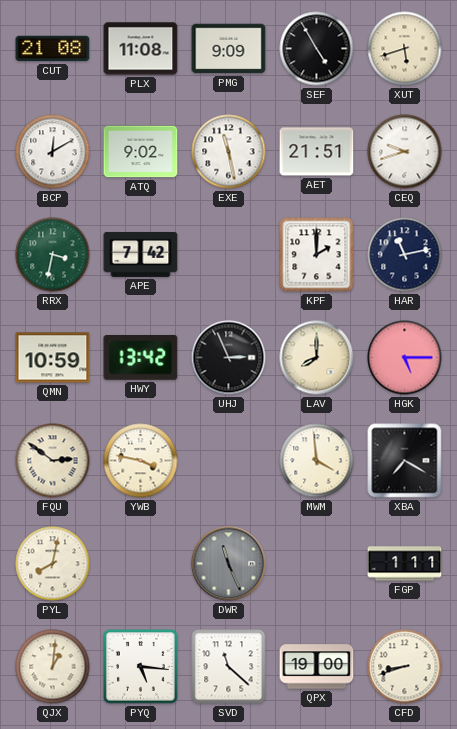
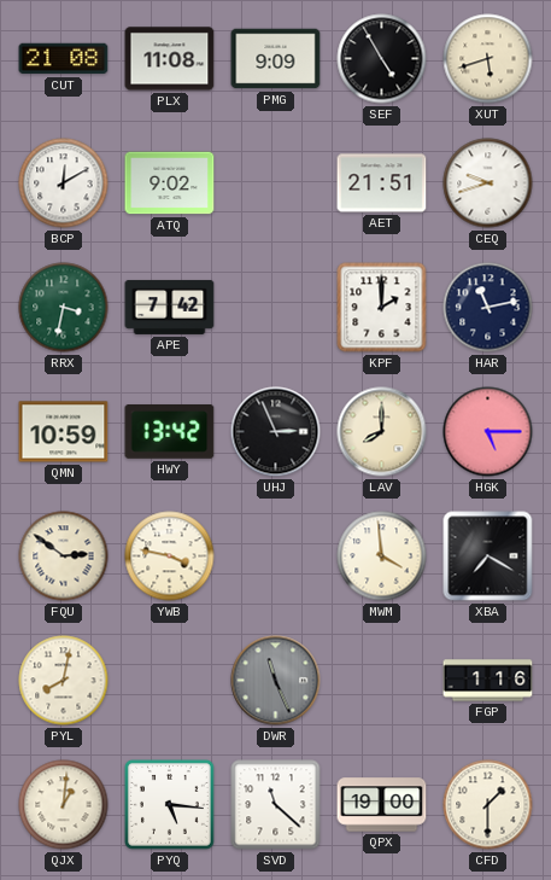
EXE: 11:28 -> none
FGP: 1:11 -> 1:16
CFD: 8:42 -> 1:30
